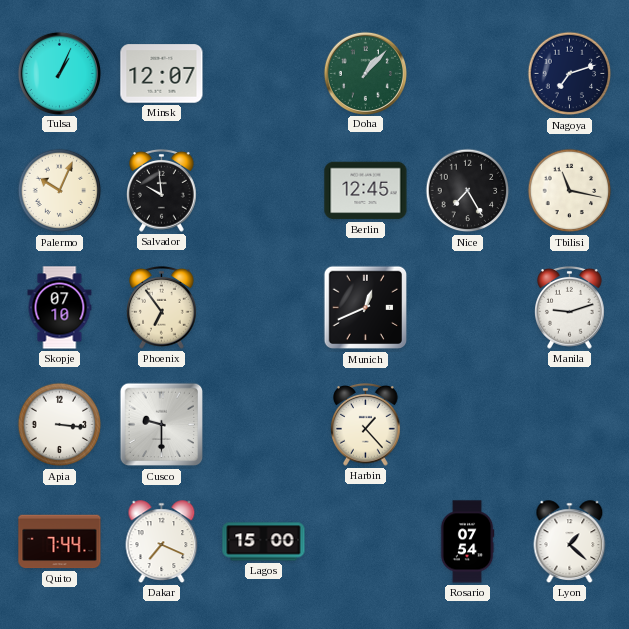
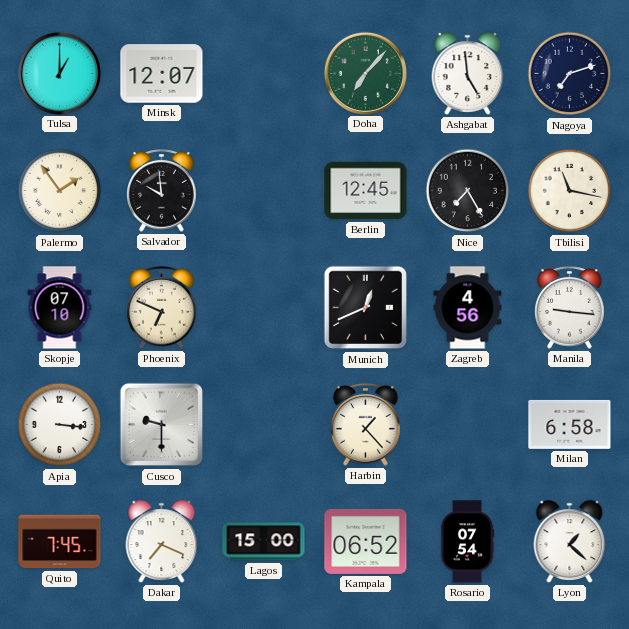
Tulsa: 1:04 -> 1:00
Doha: 1:07 -> 7:07
Ashgabat: none -> 4:59
Palermo: 10:04 -> 1:54
Phoenix: 6:54 -> 6:49
Zagreb: none -> 4:56
Manila: 9:12 -> 9:16
Milan: none -> 6:58
Quito: 7:44 -> 7:45
Kampala: none -> 06:52
